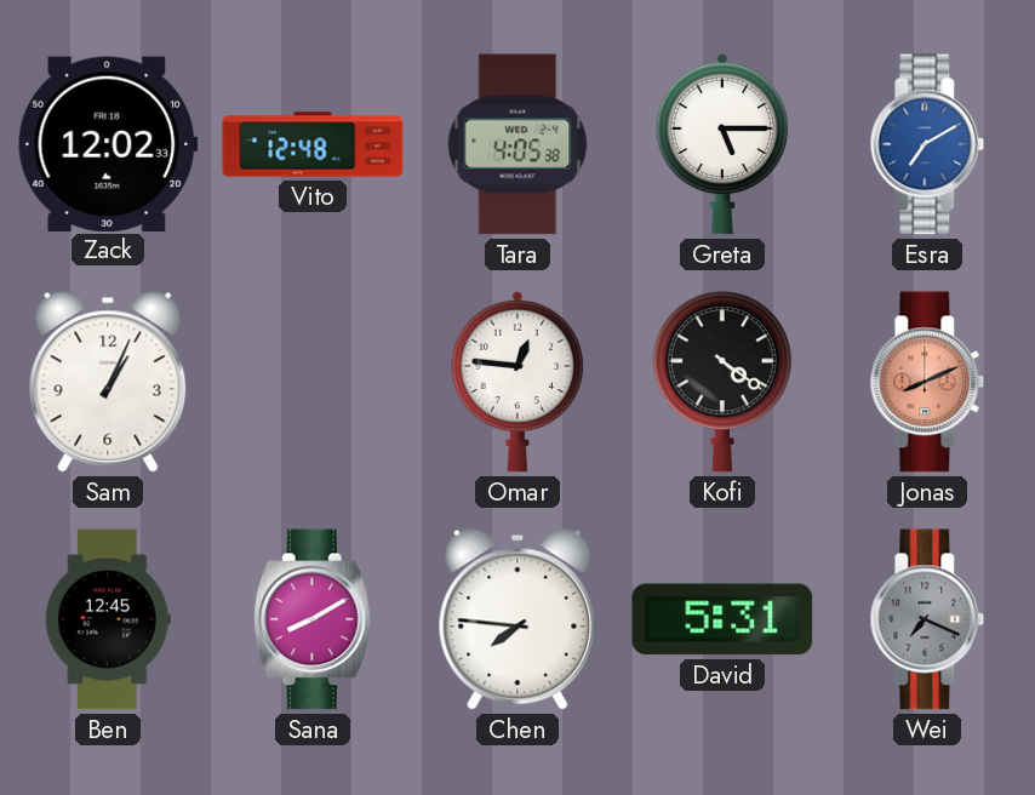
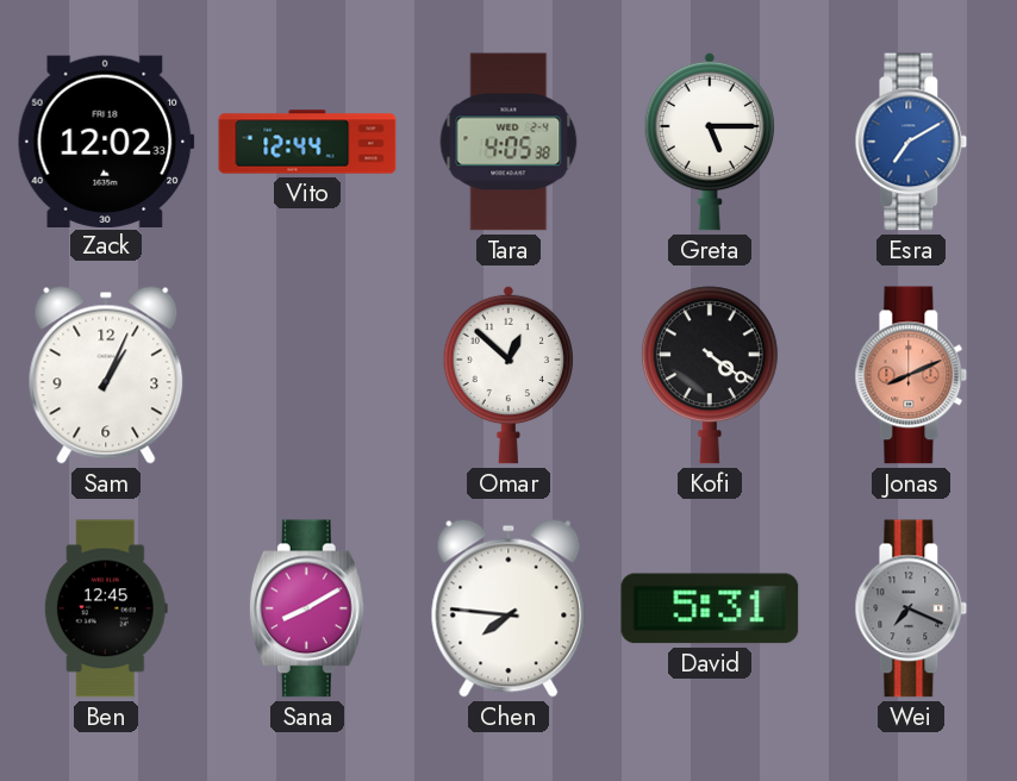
Vito: 12:48 -> 12:44
Omar: 12:46 -> 12:52
